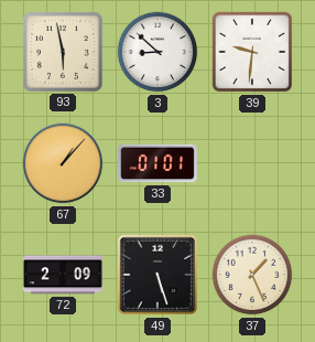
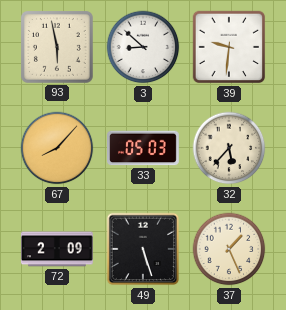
67: 1:07 -> 8:07
33: 01:01 -> 05:03
32: none -> 5:37
